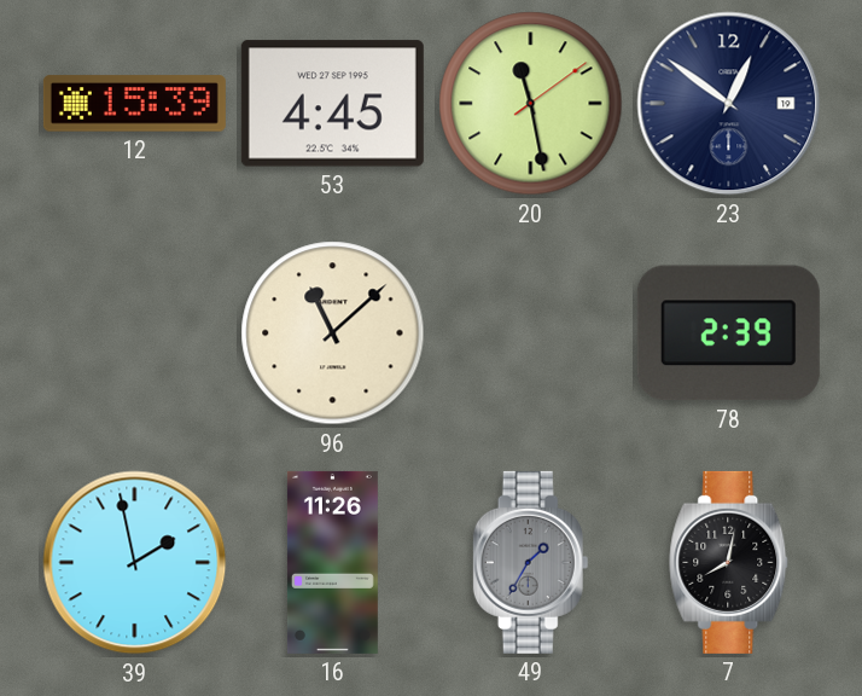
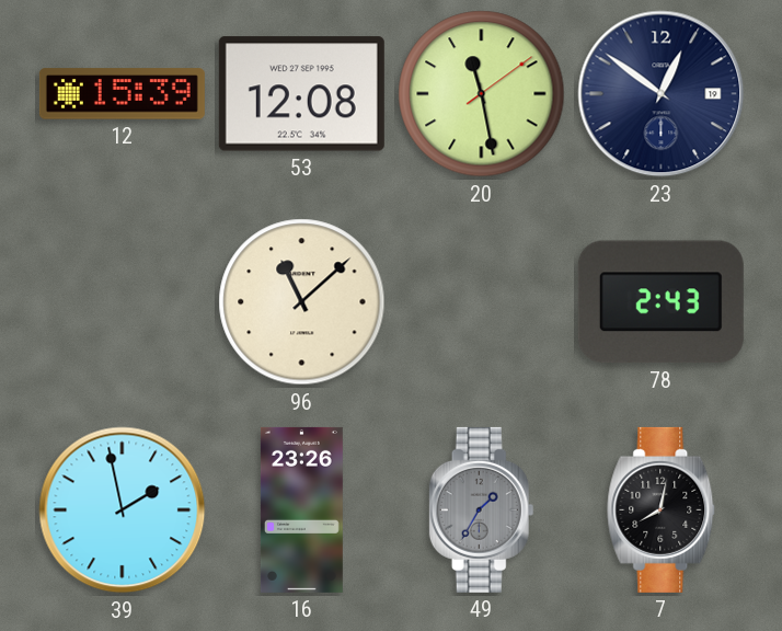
53: 4:45 -> 12:08
78: 2:39 -> 2:43
16: 11:26 -> 23:26
